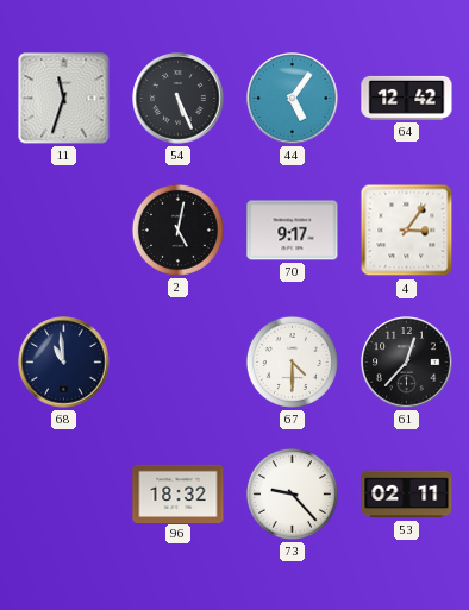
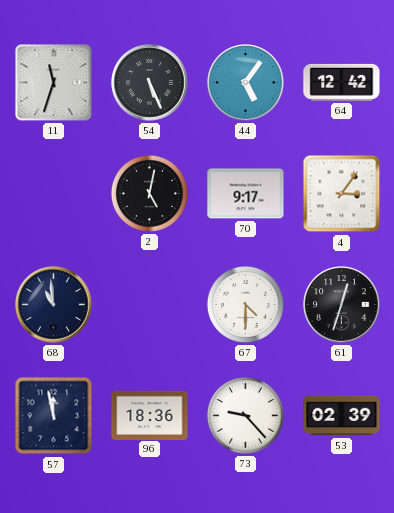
61: 12:37 -> 12:33
57: none -> 11:58
96: 18:32 -> 18:36
53: 02:11 -> 02:39
